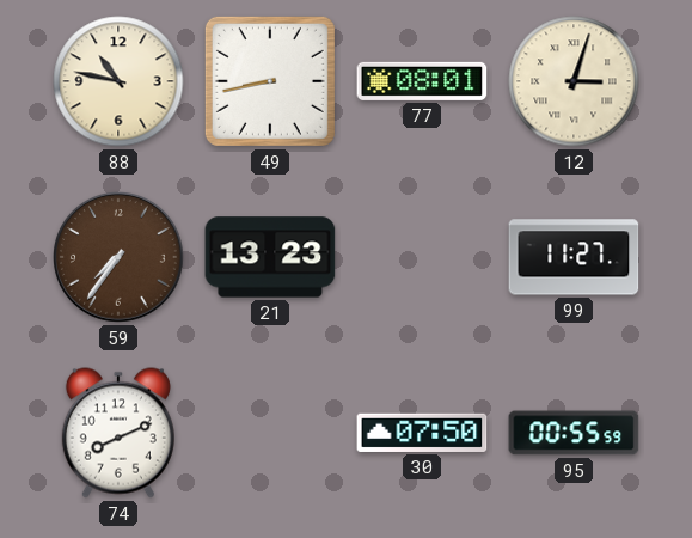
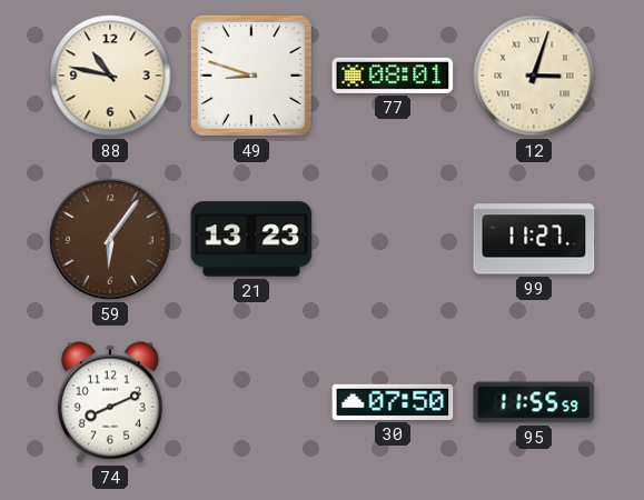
49: 8:43 -> 8:48
59: 7:36 -> 6:06
95: 00:55 -> 11:55
